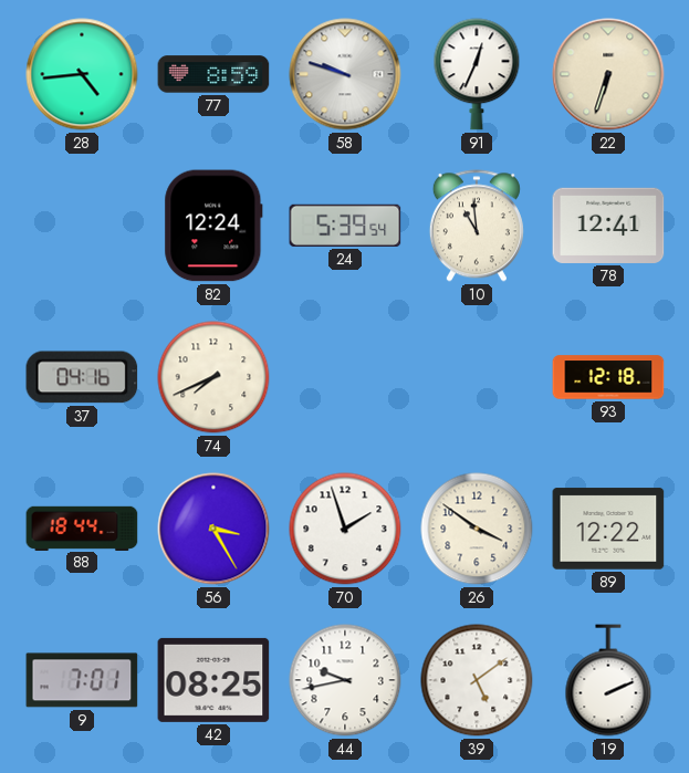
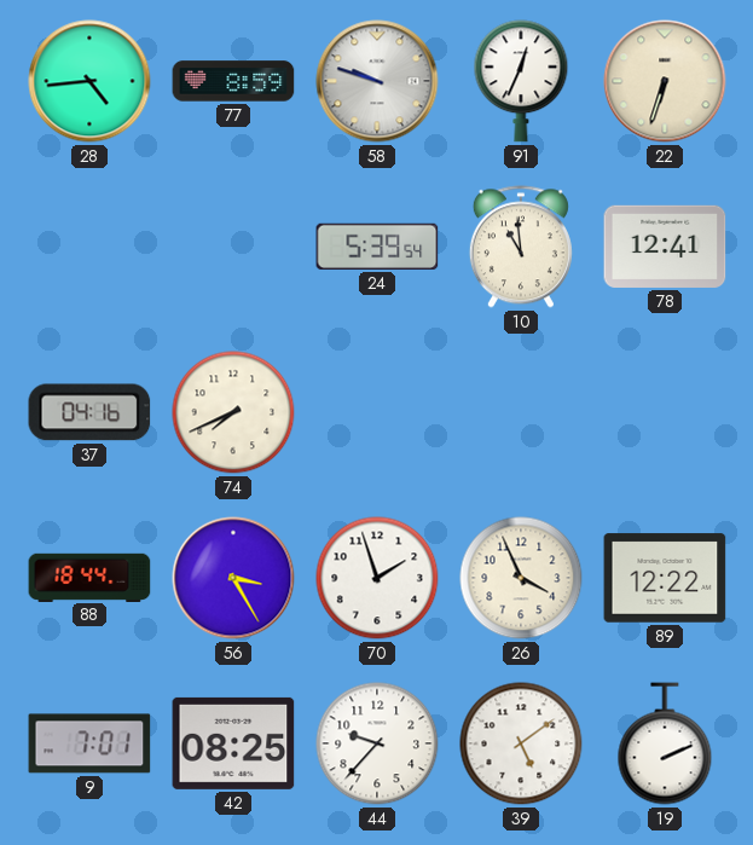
82: 12:24 -> none
93: 12:18 -> none
26: 3:51 -> 3:56
44: 9:43 -> 9:37
